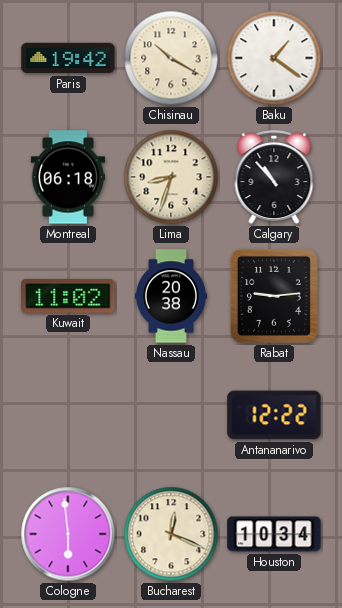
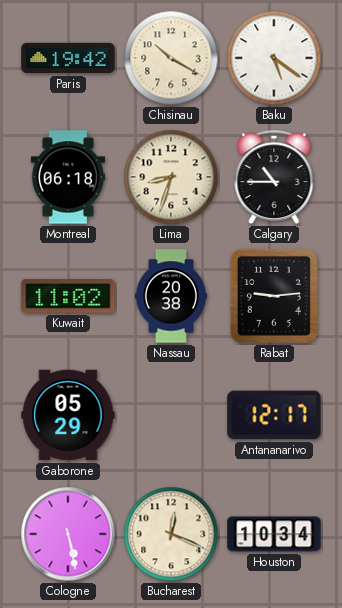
Baku: 1:21 -> 5:21
Calgary: 10:53 -> 10:45
Gaborone: none -> 05:29
Antananarivo: 12:22 -> 12:17
Cologne: 5:59 -> 5:28
